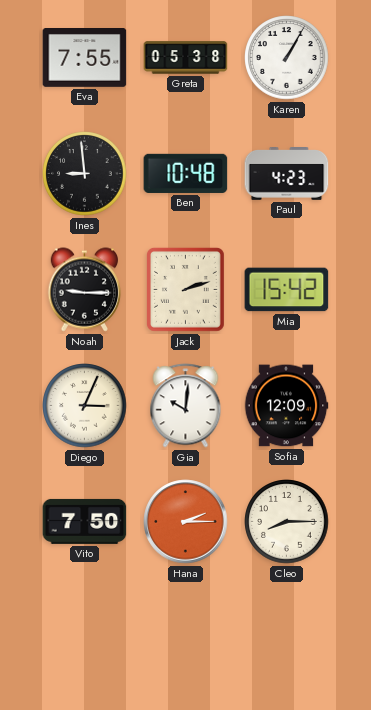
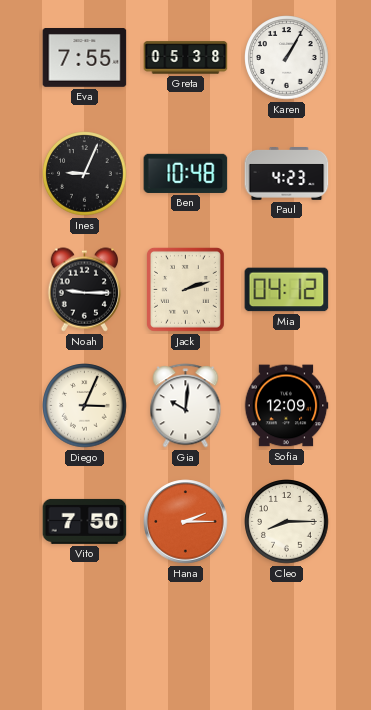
Ines: 8:59 -> 9:04
Mia: 15:42 -> 04:12
